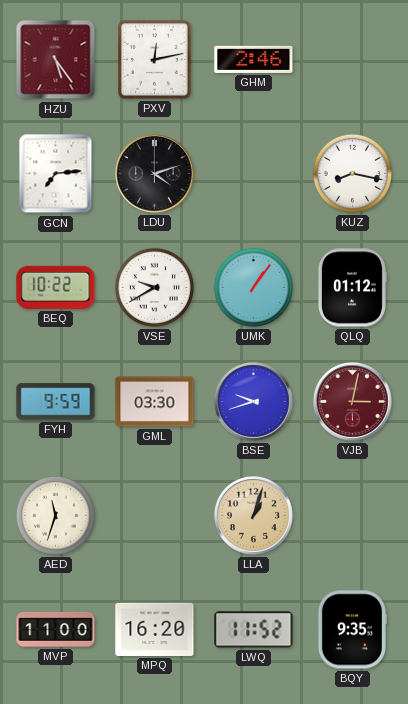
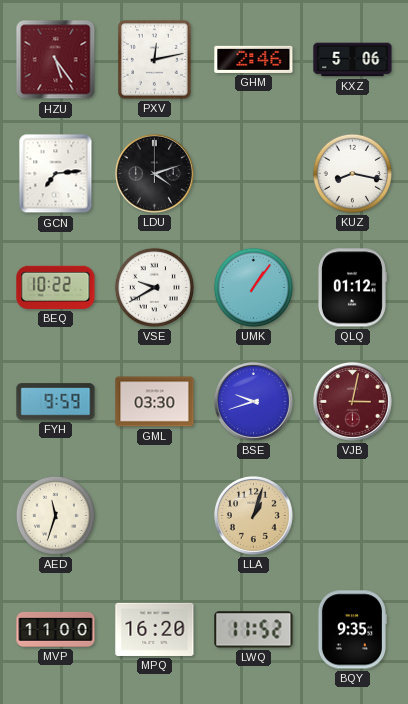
KXZ: none -> 5:06
